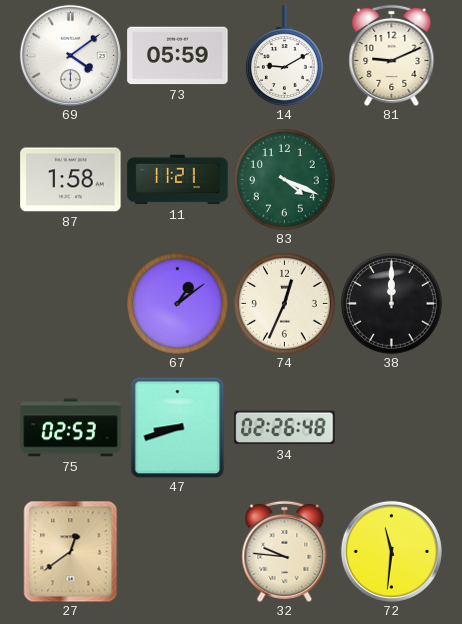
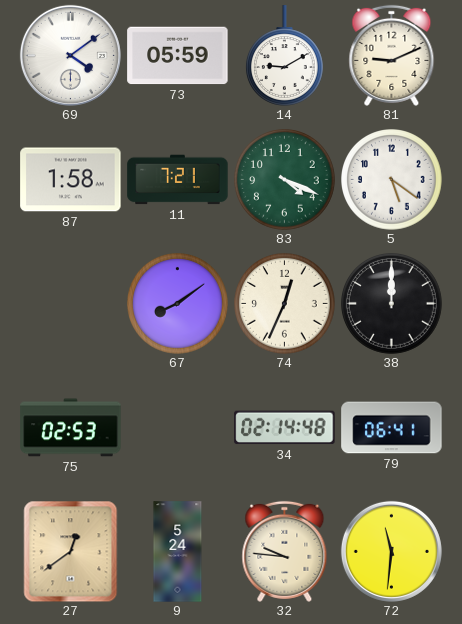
11: 11:21 -> 7:21
5: none -> 5:21
67: 1:09 -> 8:09
47: 8:42 -> none
34: 02:26 -> 02:14
79: none -> 06:41
9: none -> 5:24
